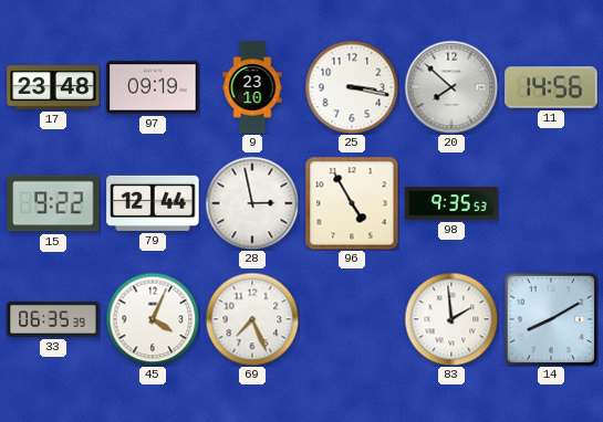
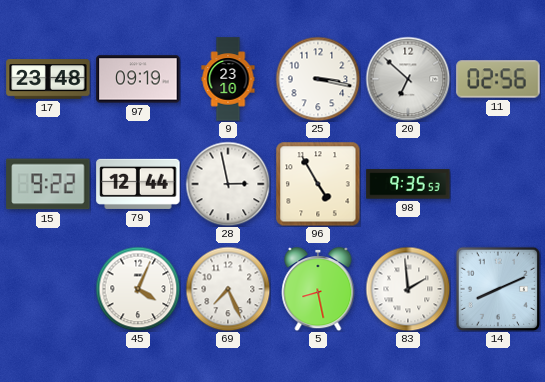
20: 7:52 -> 6:52
11: 14:56 -> 02:56
33: 06:35 -> none
5: none -> 8:28
14: 8:10 -> 8:11
